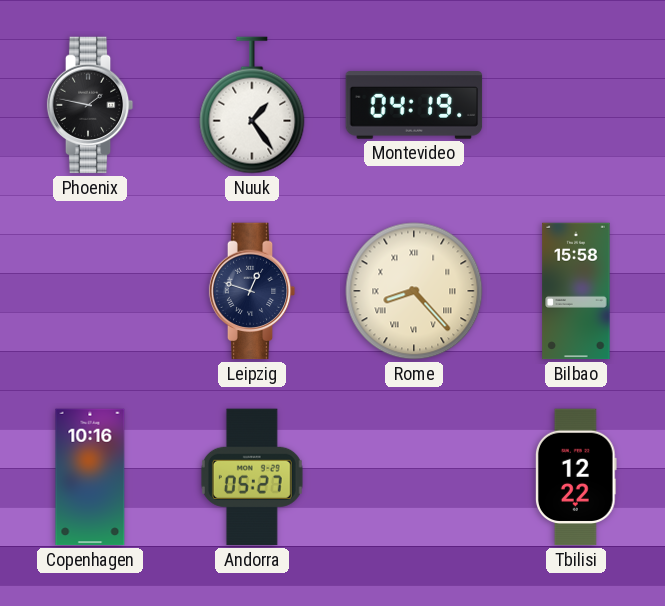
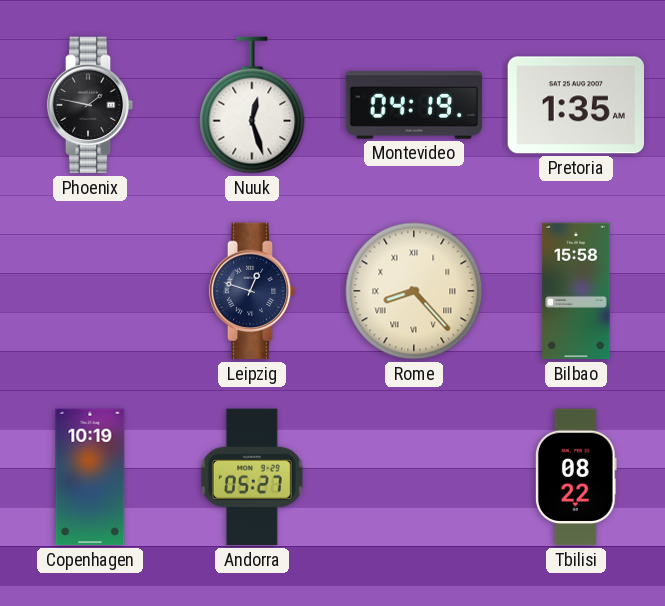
Nuuk: 1:24 -> 12:27
Pretoria: none -> 1:35
Copenhagen: 10:16 -> 10:19
Tbilisi: 12:22 -> 08:22
